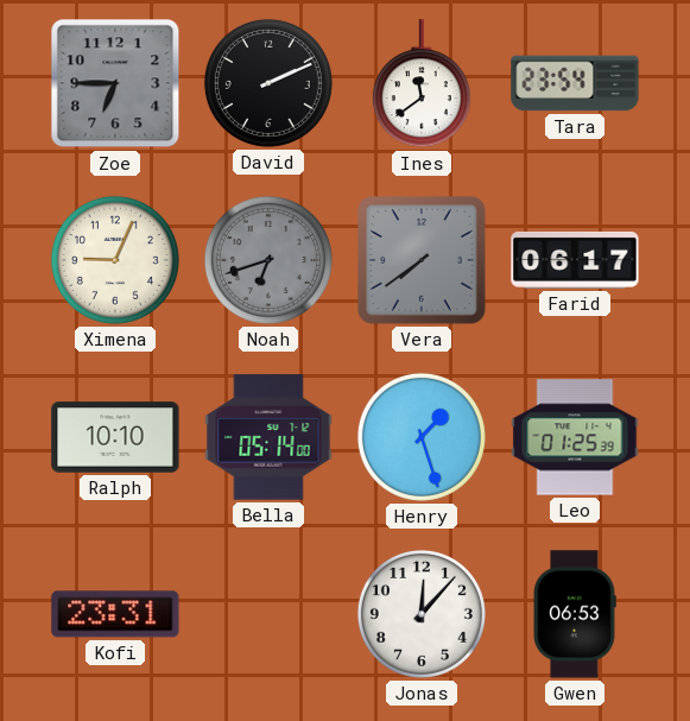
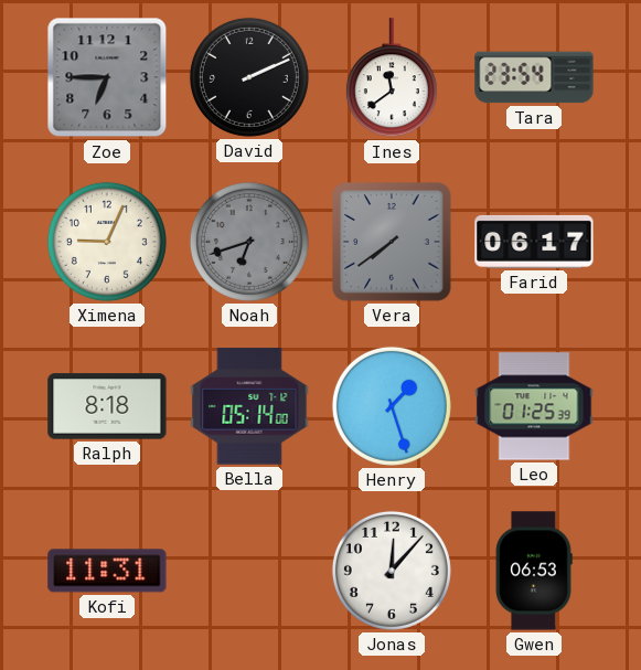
Ralph: 10:10 -> 8:18
Kofi: 23:31 -> 11:31
